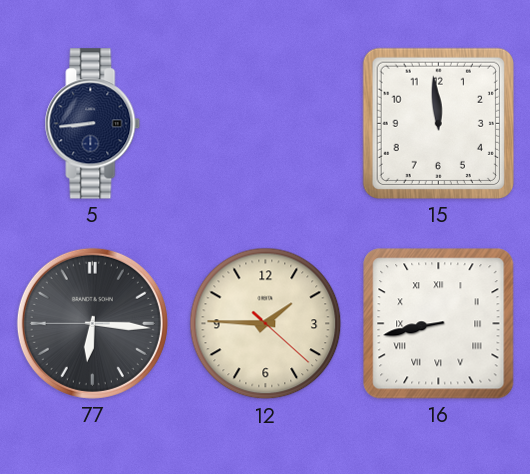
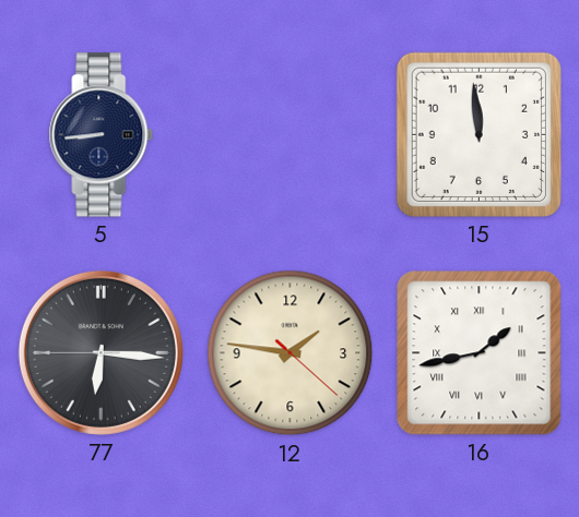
12: 1:45 -> 1:46
16: 8:43 -> 1:43
